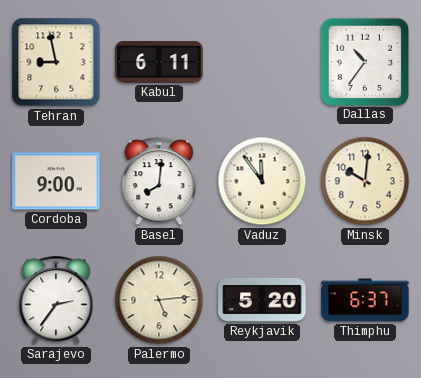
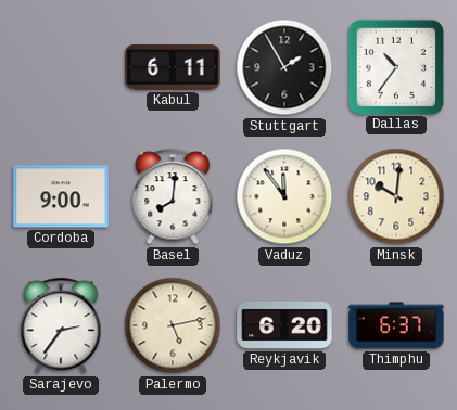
Tehran: 8:58 -> none
Stuttgart: none -> 1:55
Palermo: 5:14 -> 5:13
Reykjavik: 5:20 -> 6:20
